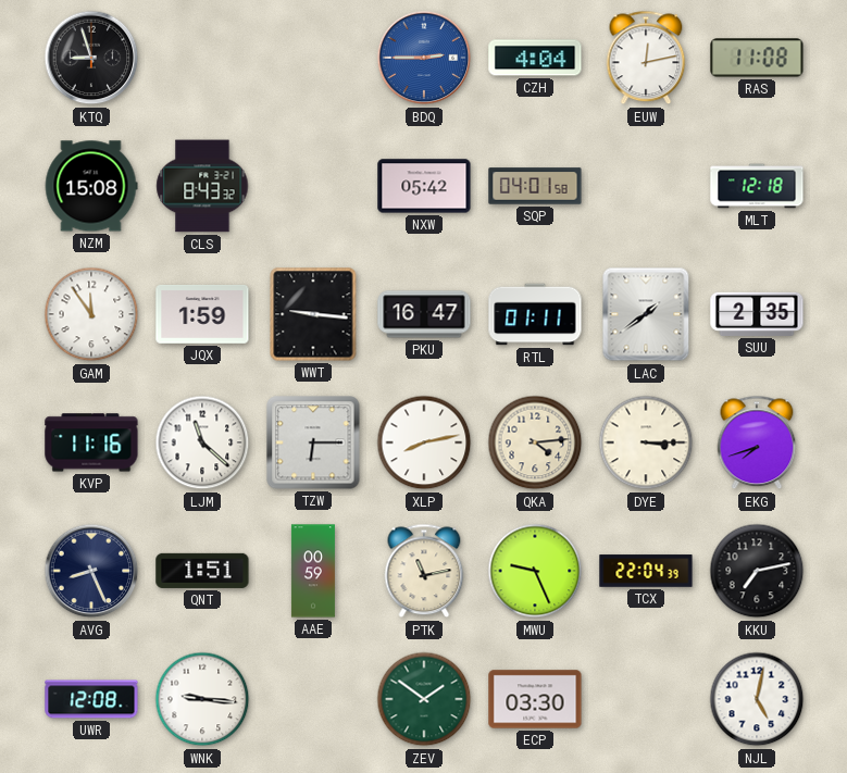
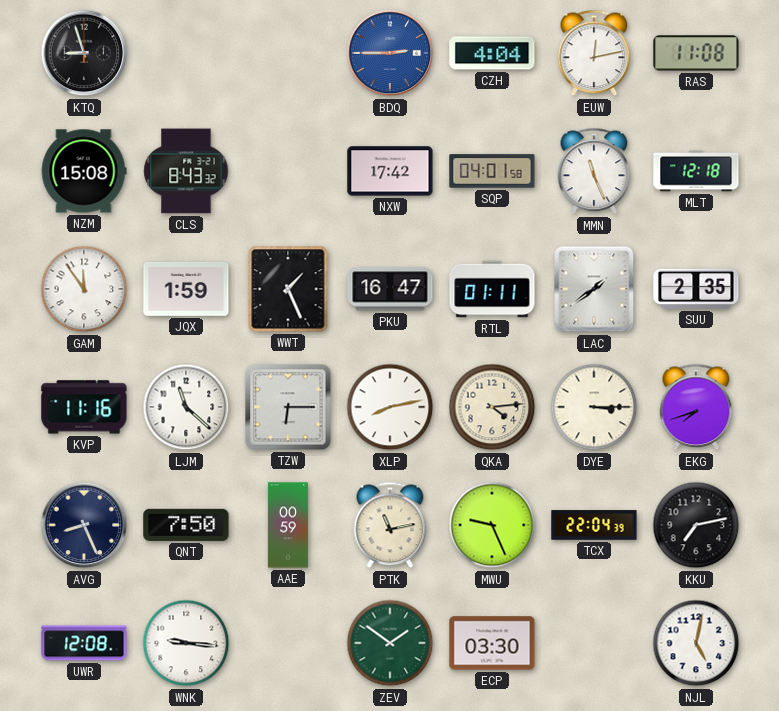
NXW: 05:42 -> 17:42
MMN: none -> 11:26
WWT: 9:16 -> 1:26
QNT: 1:51 -> 7:50
